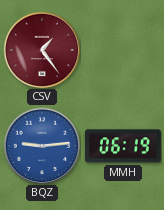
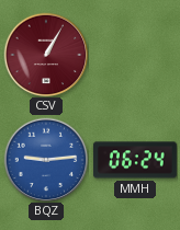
CSV: 1:24 -> 1:05
MMH: 06:19 -> 06:24
